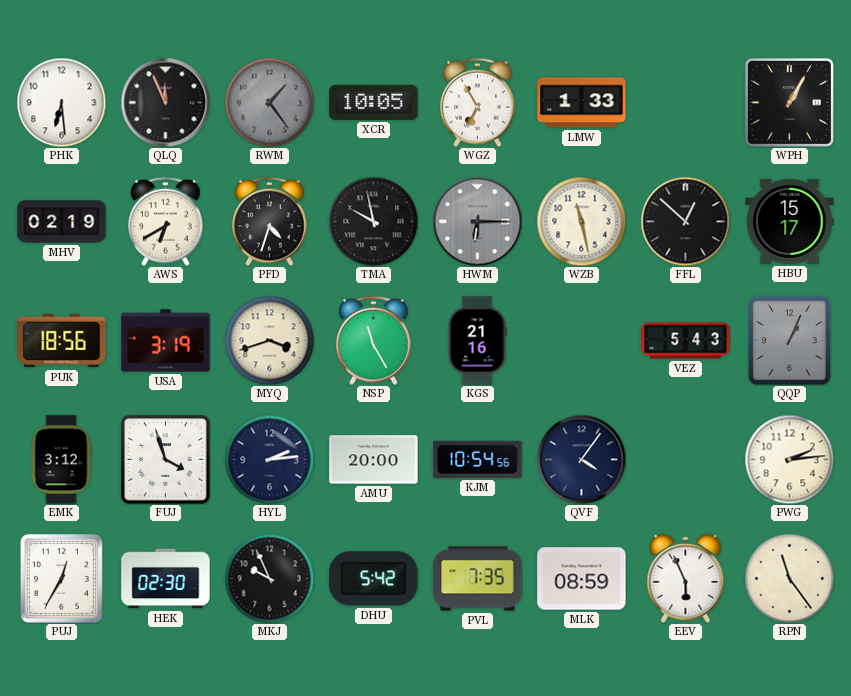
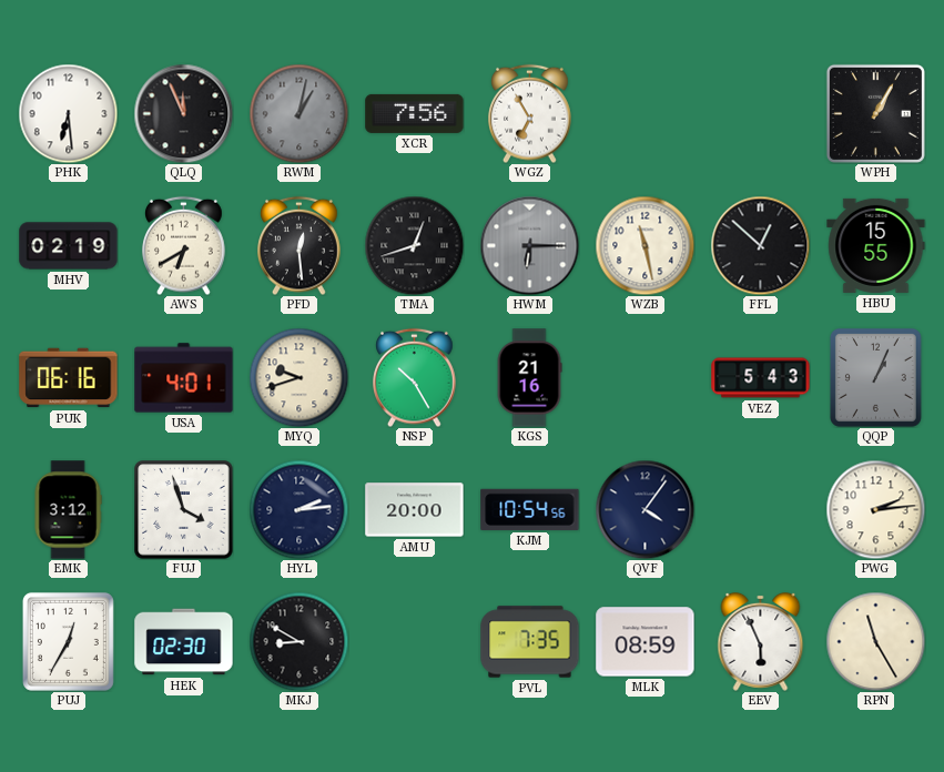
RWM: 1:24 -> 1:02
XCR: 10:05 -> 7:56
LMW: 1:33 -> none
PFD: 4:33 -> 12:29
TMA: 9:58 -> 12:42
HBU: 15:17 -> 15:55
PUK: 18:56 -> 06:16
USA: 3:19 -> 4:01
MYQ: 3:42 -> 9:42
NSP: 11:25 -> 10:25
MKJ: 9:56 -> 8:50
DHU: 5:42 -> none
RPN: 11:24 -> 11:25
